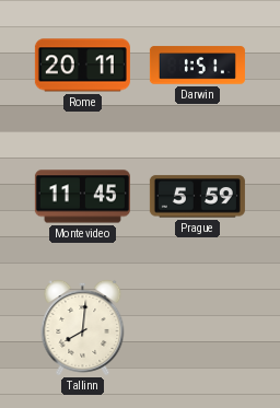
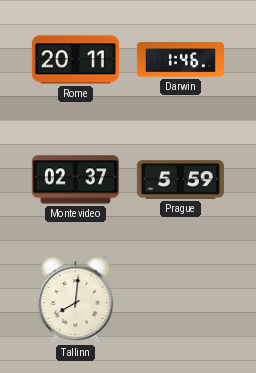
Darwin: 1:51 -> 1:46
Montevideo: 11:45 -> 02:37
